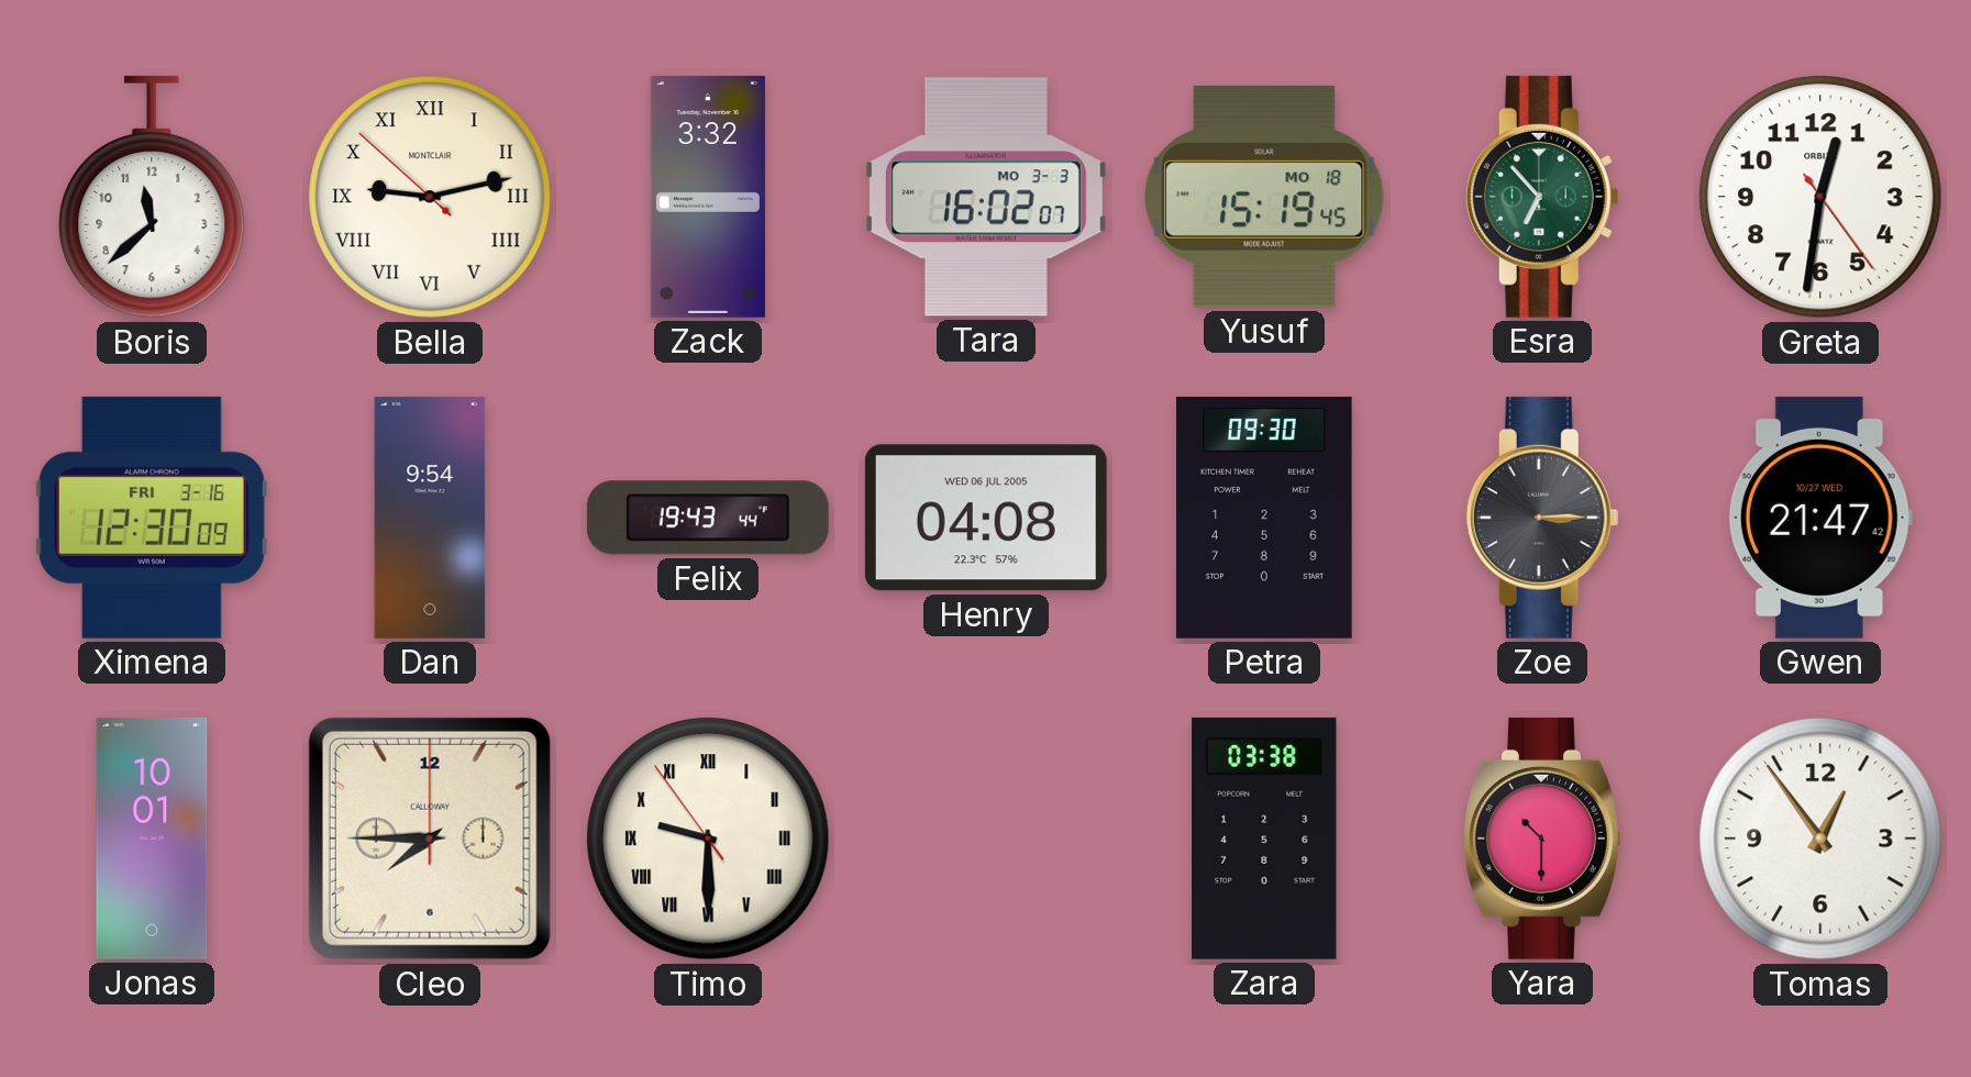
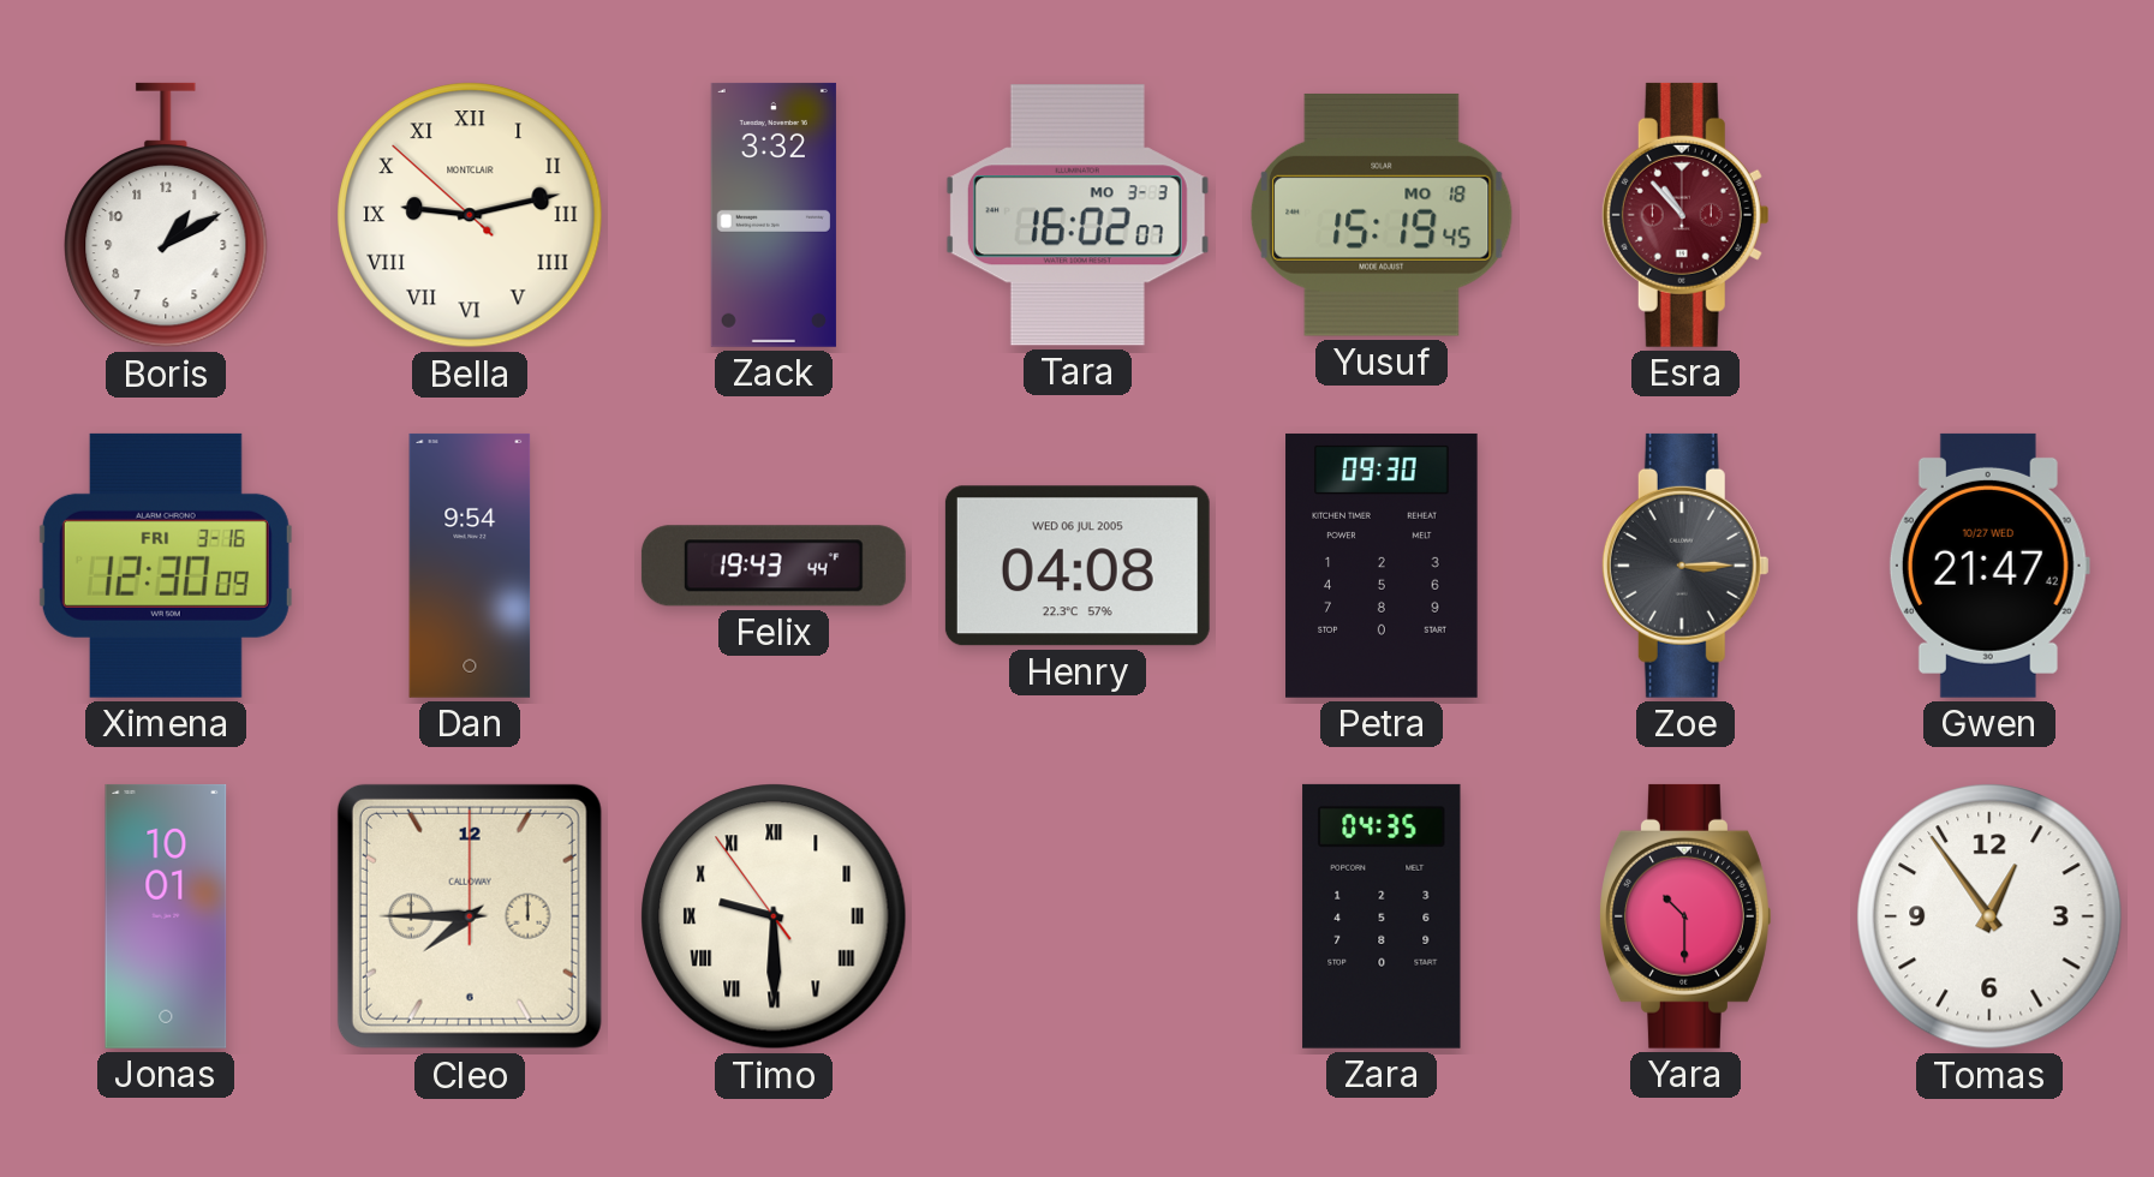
Boris: 11:38 -> 1:10
Esra: 6:53 -> 10:53
Esra dial: green -> burgundy
Greta: 12:31 -> none
Zara: 03:38 -> 04:35
